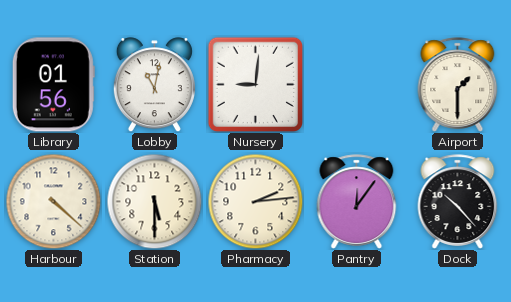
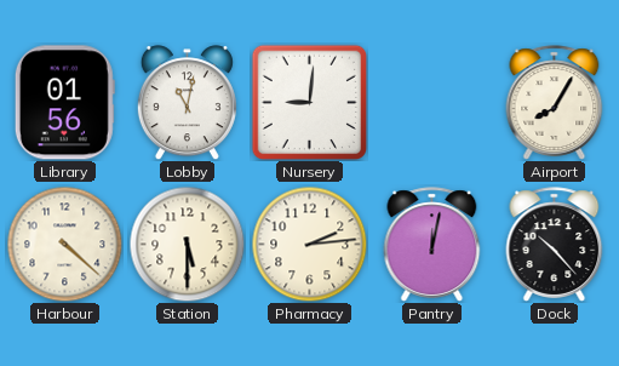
Airport: 1:30 -> 8:05
Pantry: 12:06 -> 12:02
